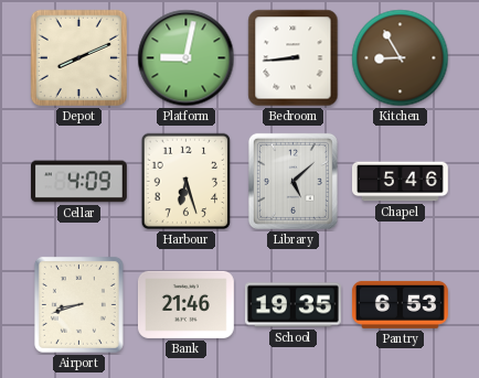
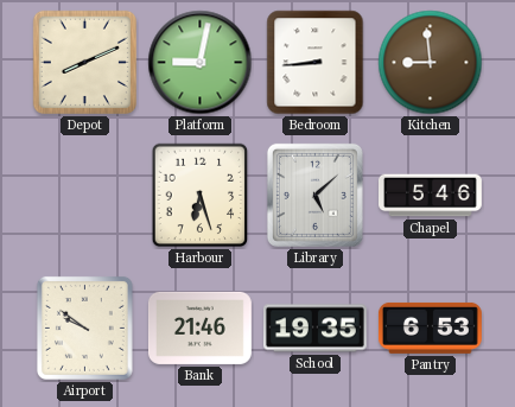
Kitchen: 8:55 -> 8:59
Cellar: 4:09 -> none
Airport: 8:42 -> 9:51
